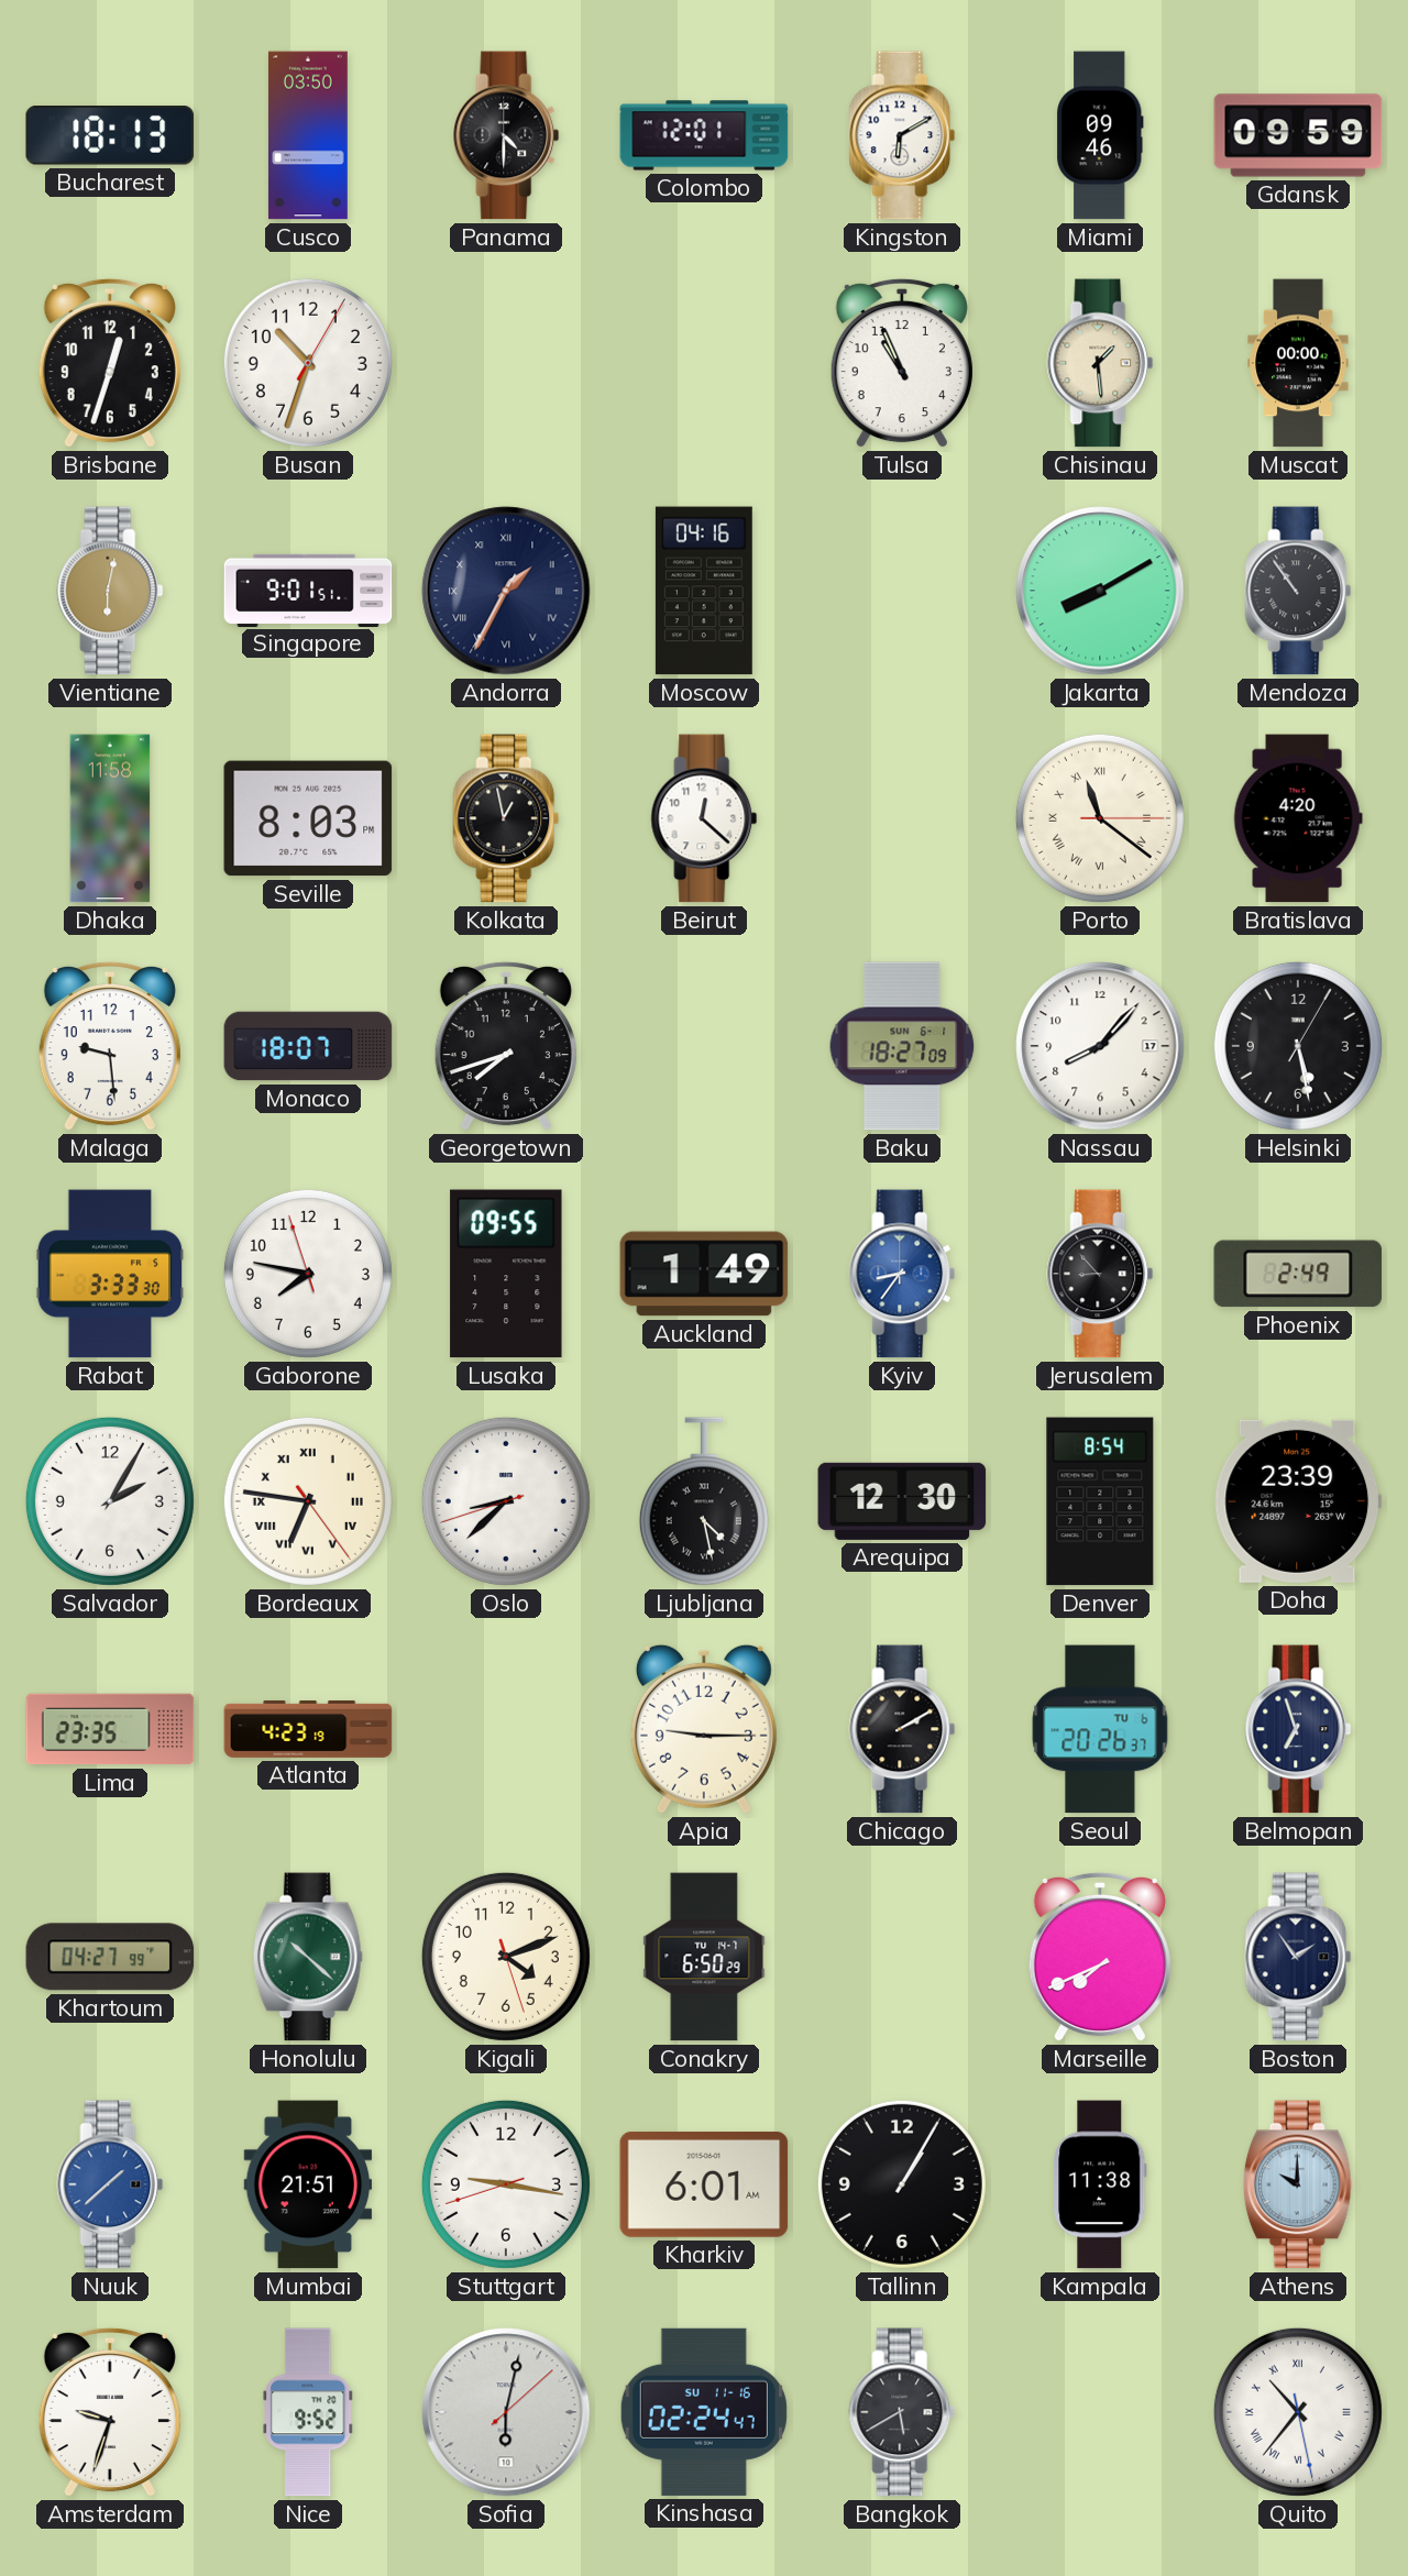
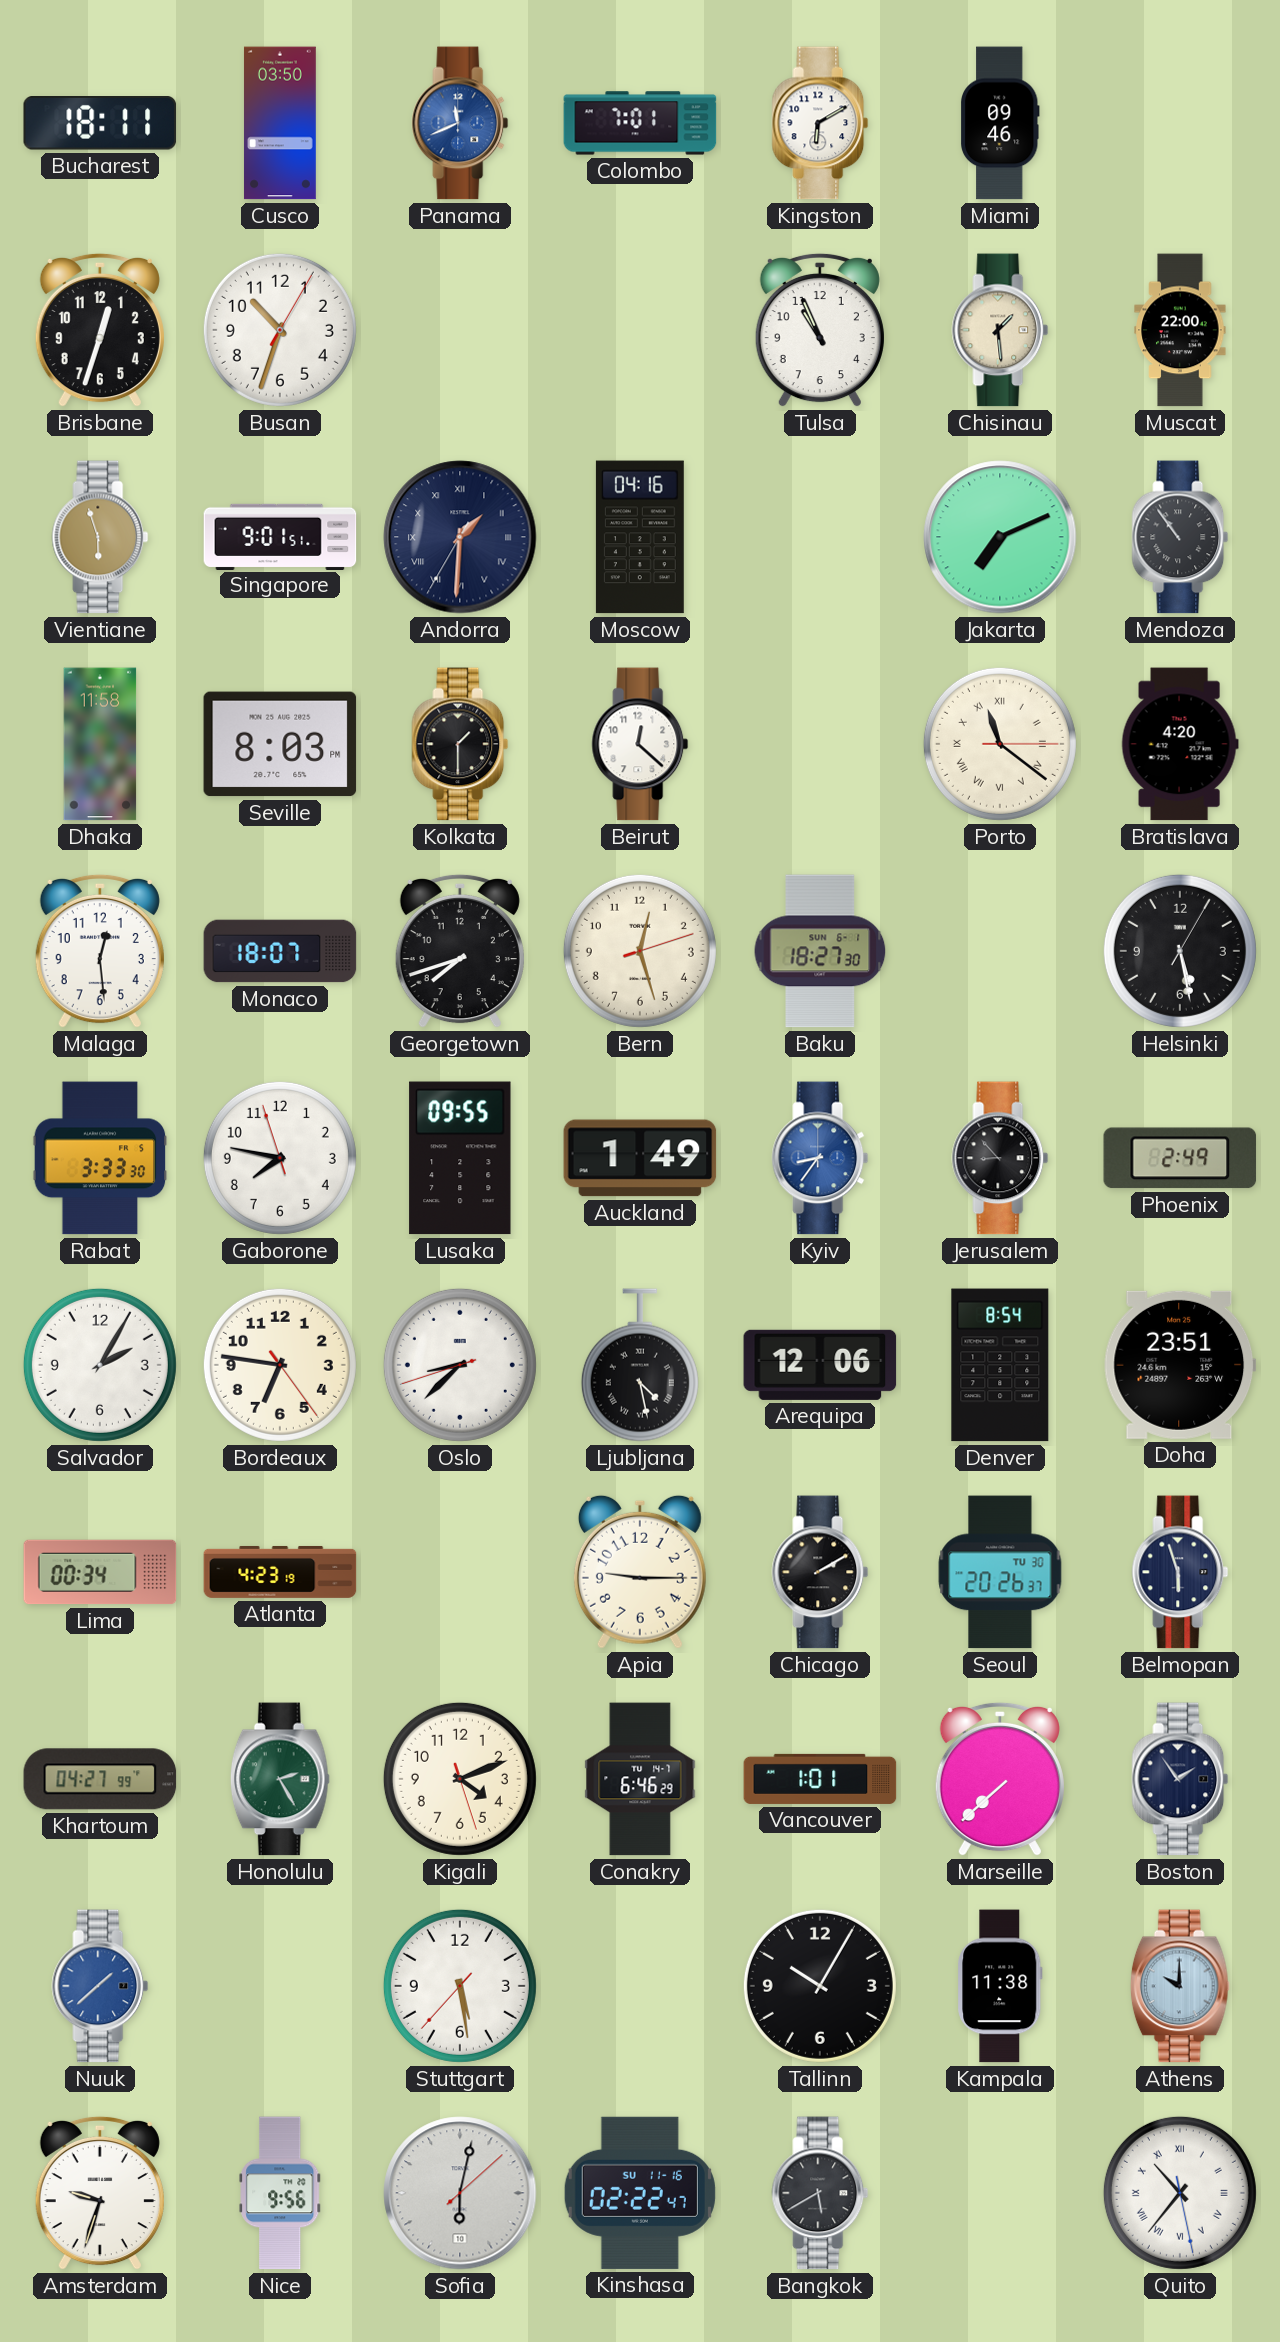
Bucharest: 18:13 -> 18:11
Panama: 4:30 -> 11:41
Panama dial: black -> blue
Colombo: 12:01 -> 7:01
Gdansk: 09:59 -> none
Muscat: 00:00 -> 22:00
Vientiane: 6:02 -> 5:57
Andorra: 1:34 -> 1:30
Jakarta: 8:10 -> 7:11
Kolkata: 12:58 -> 1:30
Malaga: 9:29 -> 12:29
Bern: none -> 12:27
Baku: 18:27:09 -> 18:27:30
Nassau: 8:07 -> none
Bordeaux numerals: Roman -> Arabic
Arequipa: 12:30 -> 12:06
Doha: 23:39 -> 23:51
Lima: 23:35 -> 00:34
Seoul date: TU 6 -> TU 30
Belmopan: 6:57 -> 5:57
Honolulu: 10:22 -> 2:25
Conakry: 6:50 -> 6:46
Vancouver: none -> 1:01
Marseille: 7:41 -> 7:38
Mumbai: 21:51 -> none
Stuttgart: 9:16 -> 5:28
Kharkiv: 6:01 -> none
Tallinn: 1:05 -> 10:05
Nice: 9:52 -> 9:56
Kinshasa: 02:24 -> 02:22
